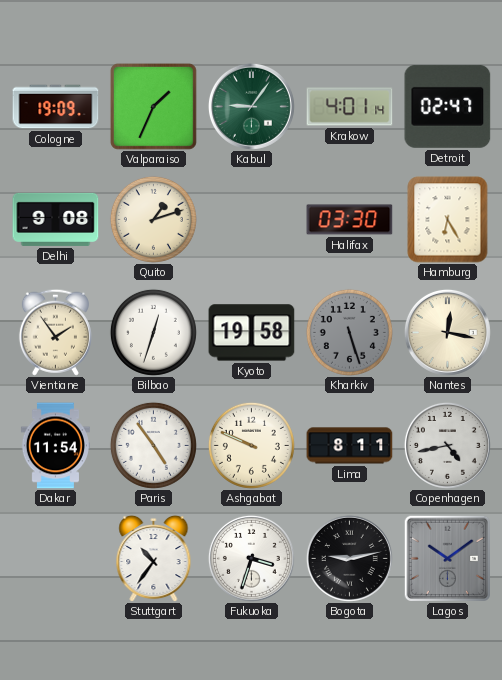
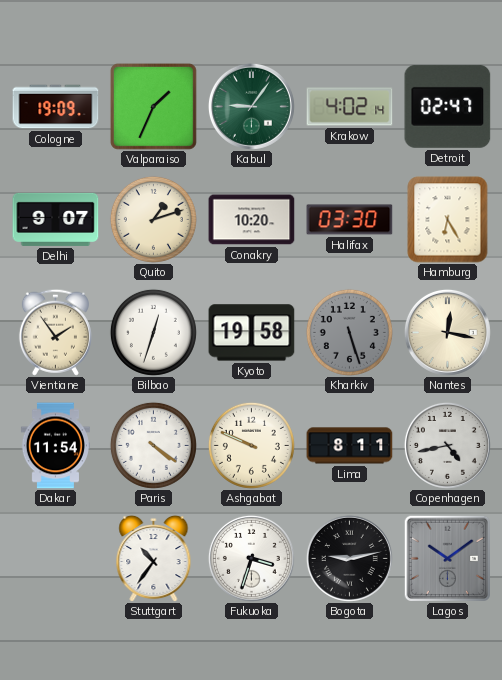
Krakow: 4:01 -> 4:02
Delhi: 9:08 -> 9:07
Conakry: none -> 10:20
Paris: 4:54 -> 4:21
